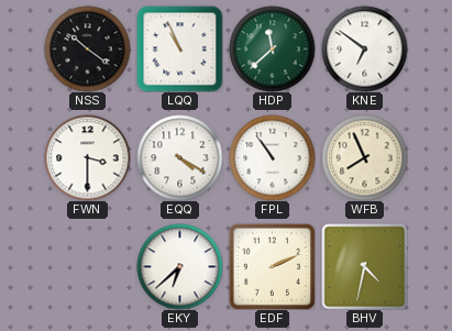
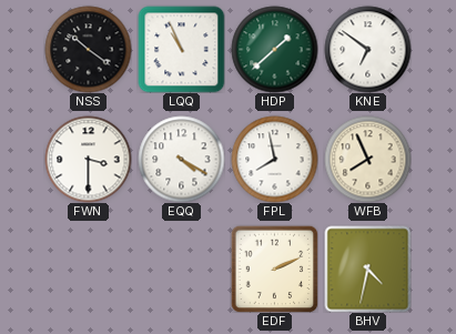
HDP: 11:38 -> 1:38
FPL: 10:54 -> 7:58
EKY: 6:38 -> none
